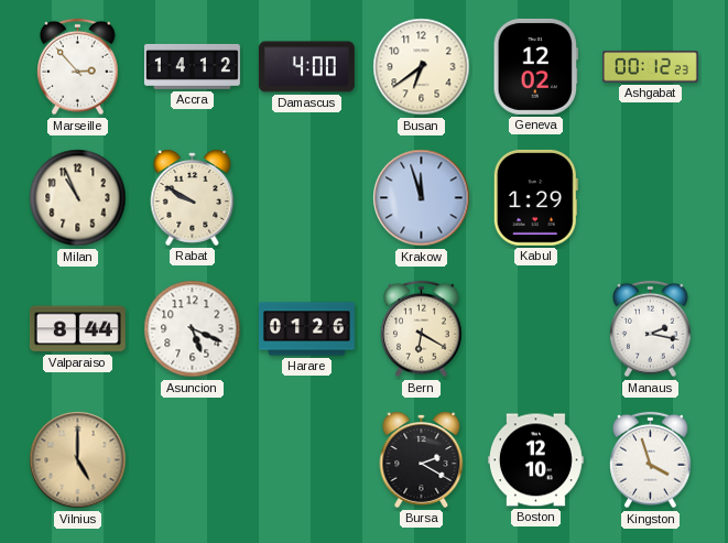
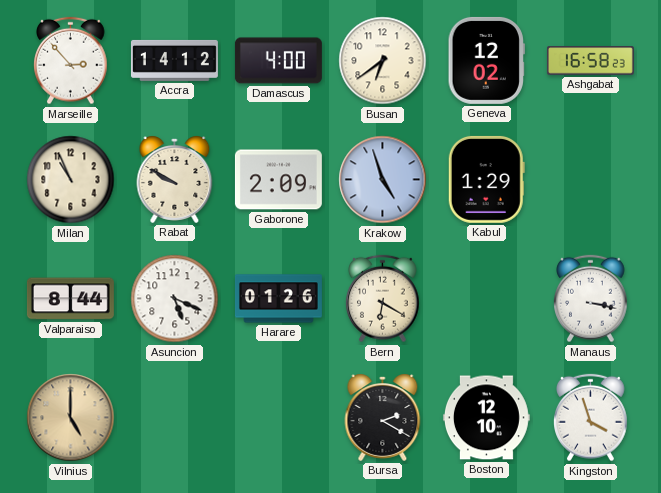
Ashgabat: 00:12 -> 16:58
Gaborone: none -> 2:09
Krakow: 11:57 -> 4:57
Manaus: 2:17 -> 3:17
